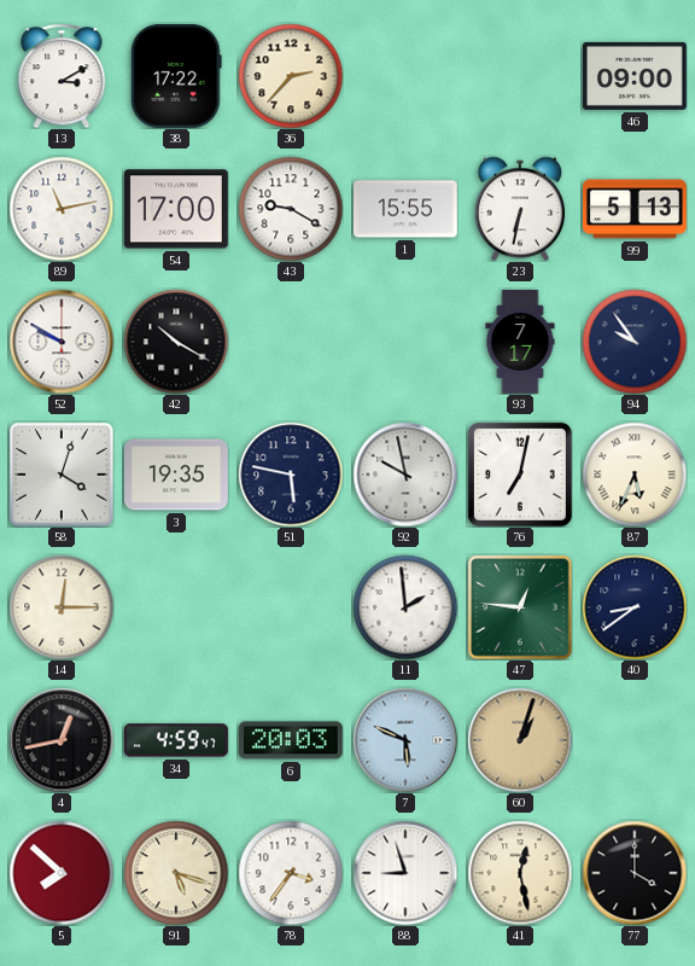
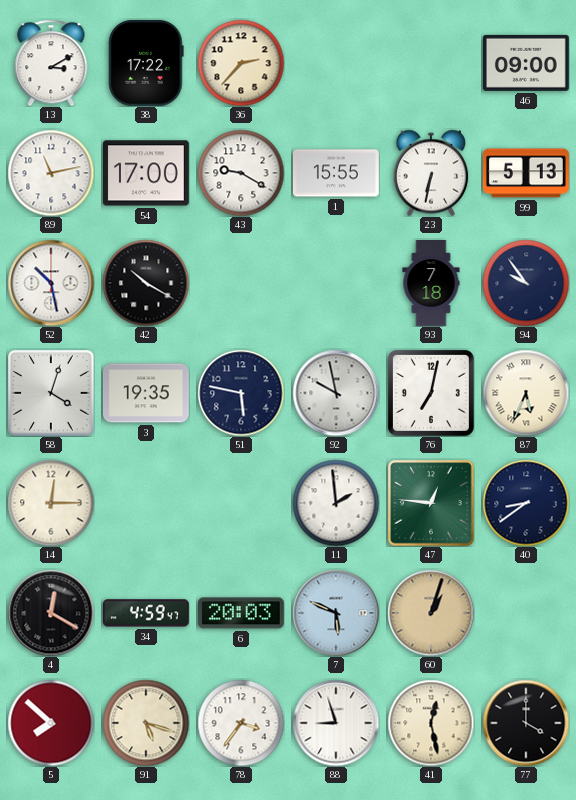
52: 9:50 -> 10:28
93: 7:17 -> 7:18
4: 12:43 -> 12:20
